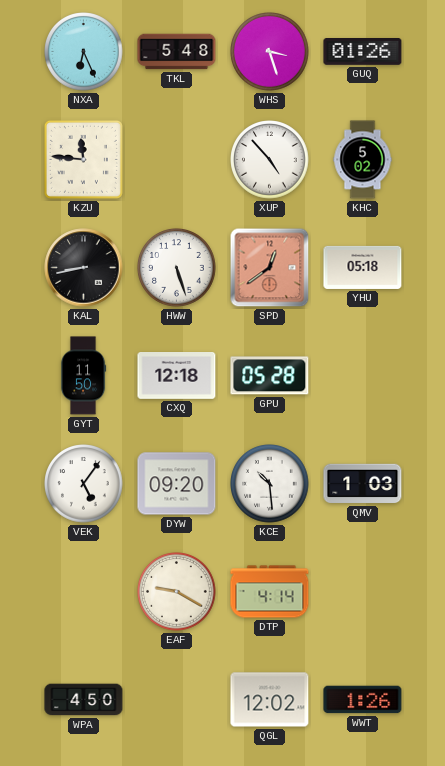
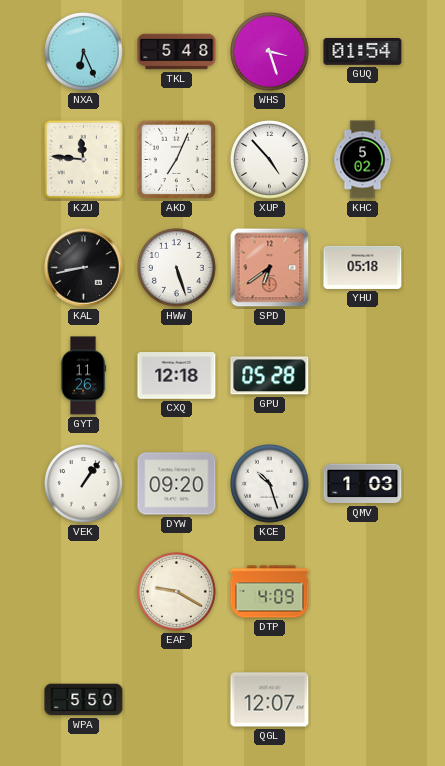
GUQ: 01:26 -> 01:54
AKD: none -> 7:04
SPD: 12:39 -> 6:39
GYT: 11:50 -> 11:26
VEK: 5:06 -> 1:06
KCE: 10:29 -> 10:27
DTP: 4:14 -> 4:09
WPA: 4:50 -> 5:50
QGL: 12:02 -> 12:07
WWT: 1:26 -> none
